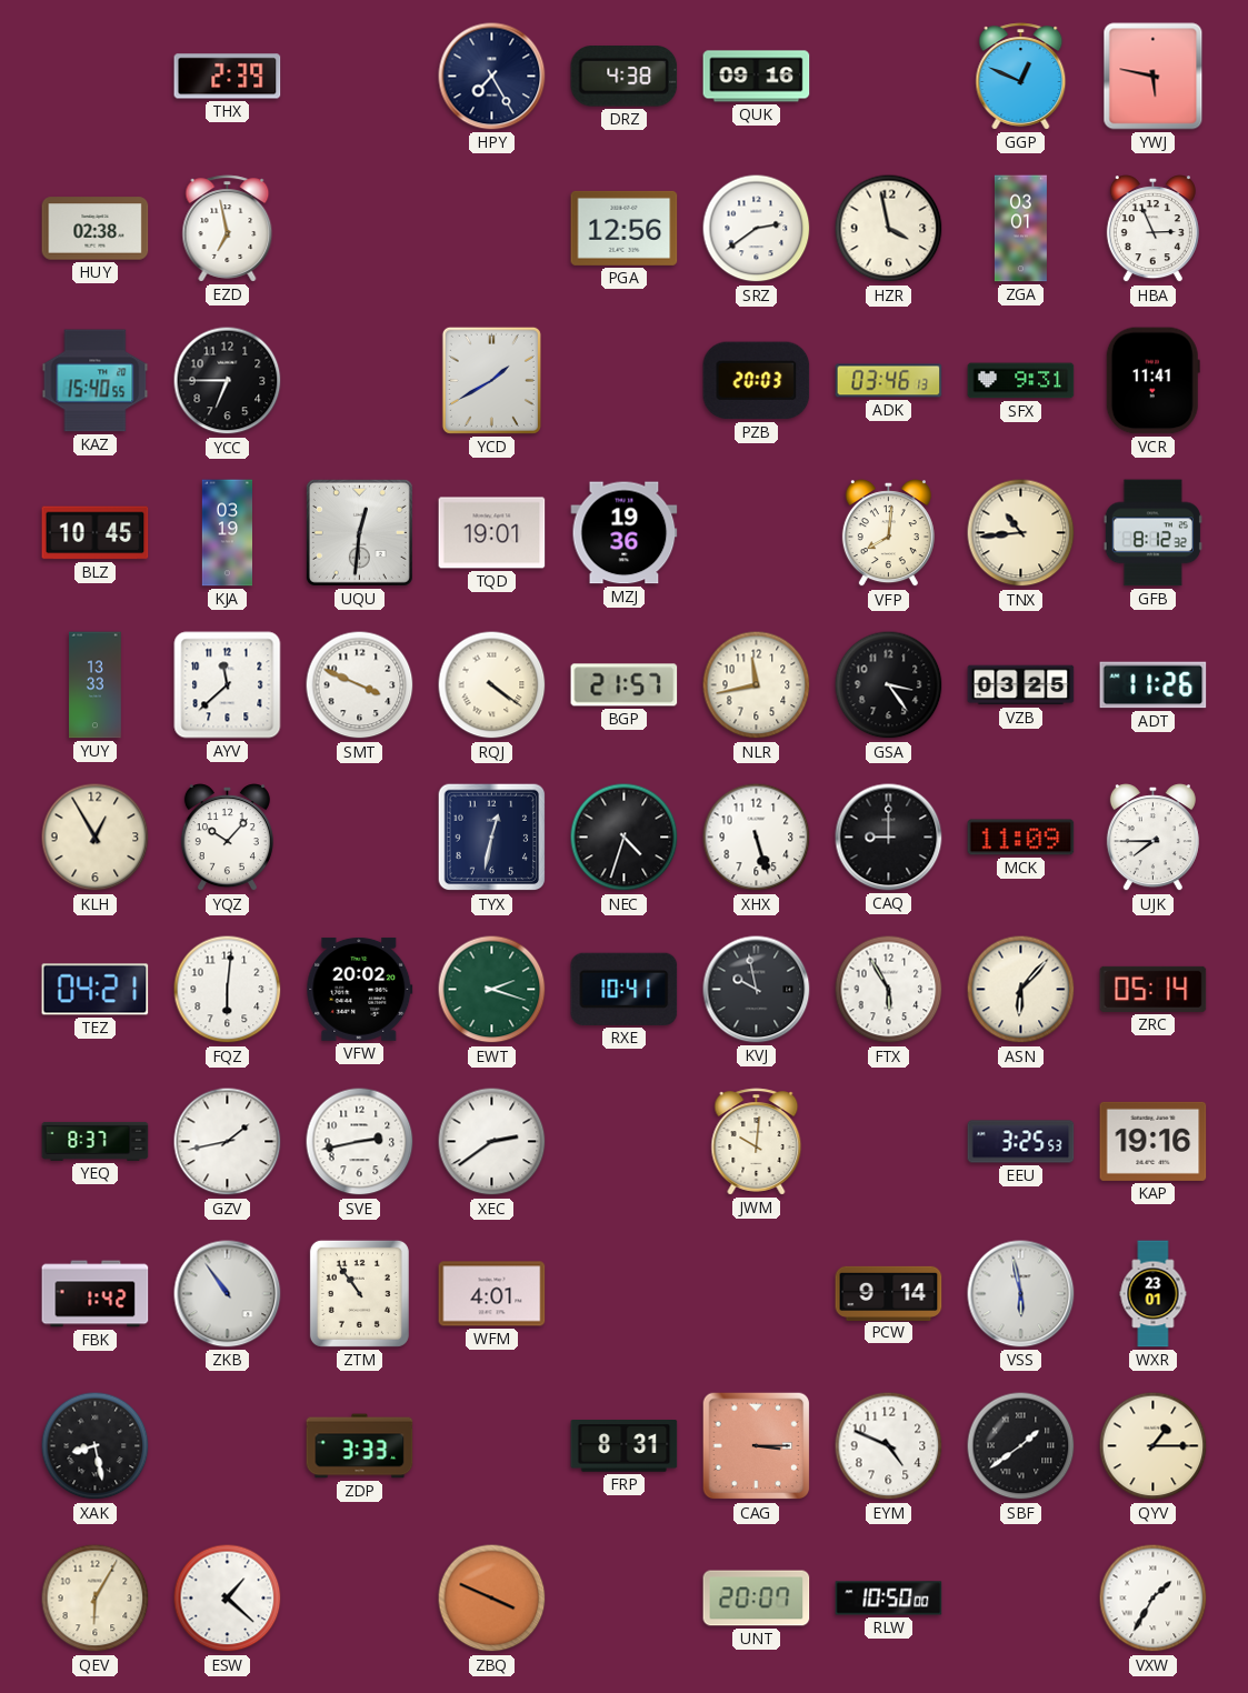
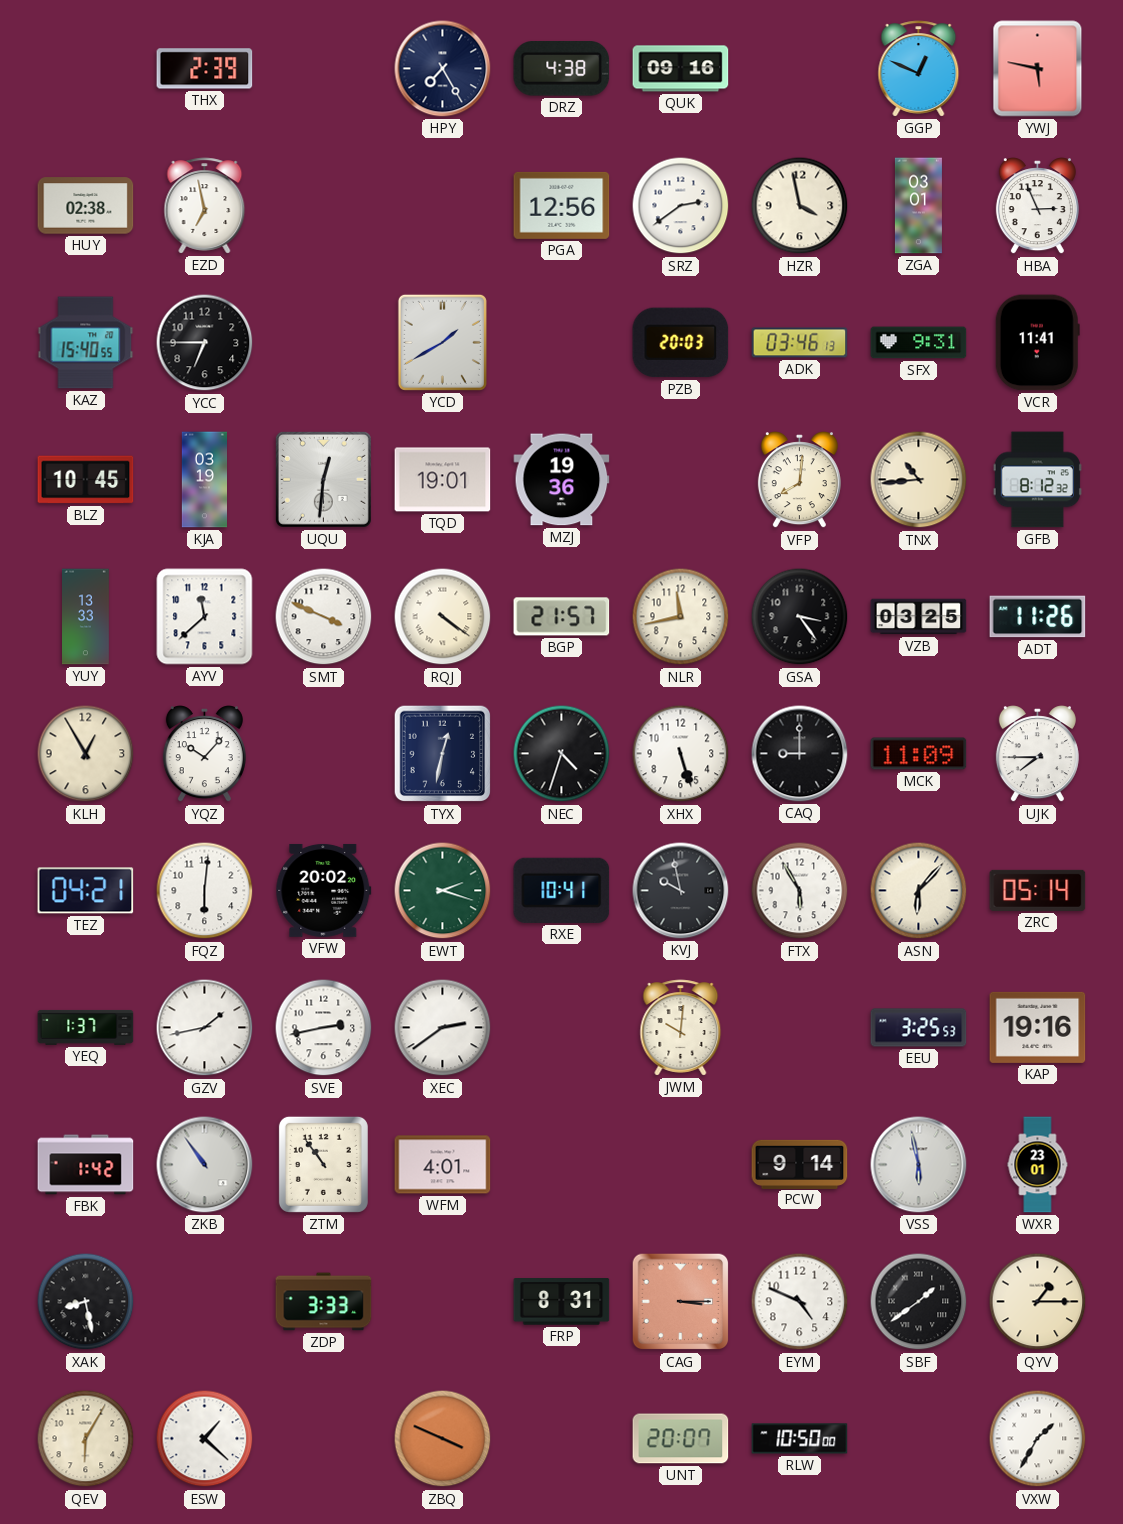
YEQ: 8:37 -> 1:37
